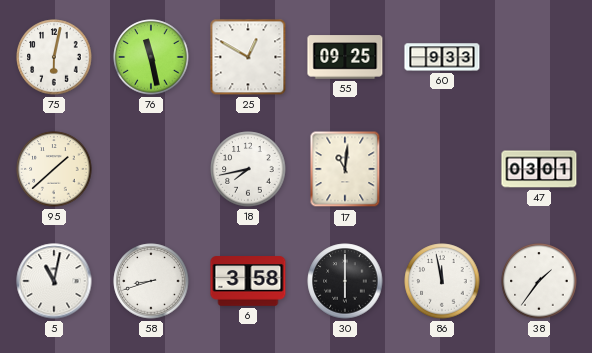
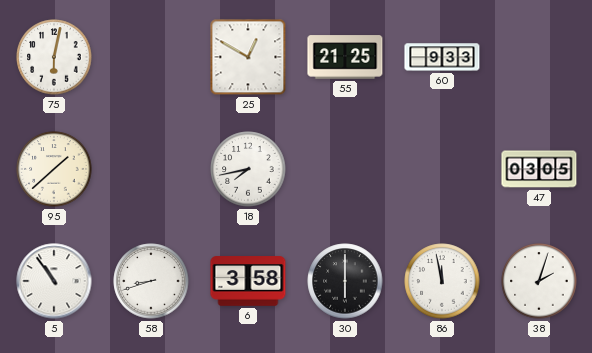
76: 11:28 -> none
55: 09:25 -> 21:25
17: 11:01 -> none
47: 03:01 -> 03:05
5: 11:02 -> 10:54
38: 1:36 -> 2:03
